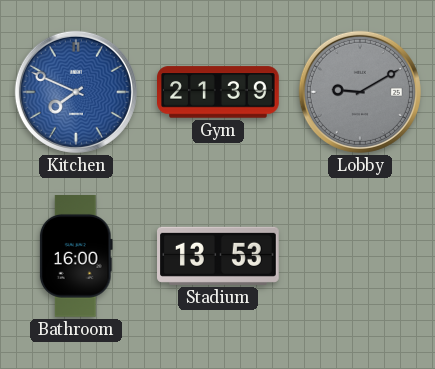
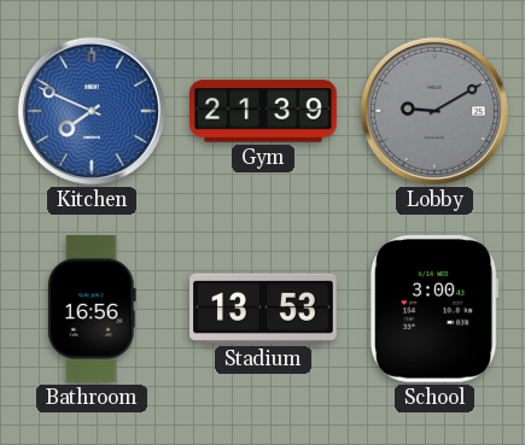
Bathroom: 16:00 -> 16:56
School: none -> 3:00
